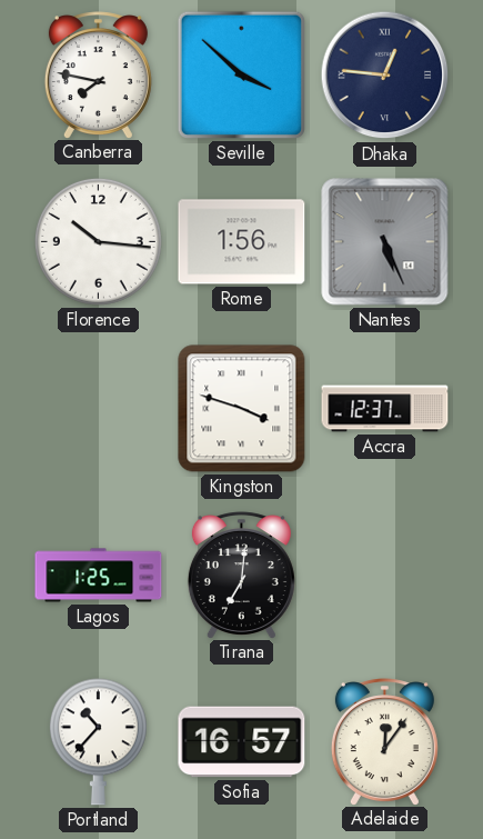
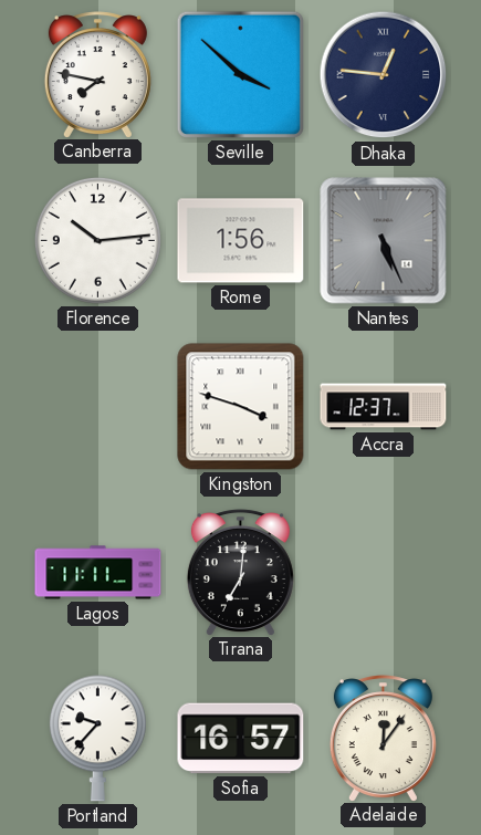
Florence: 10:16 -> 10:14
Lagos: 1:25 -> 11:11
Portland: 10:37 -> 9:37
